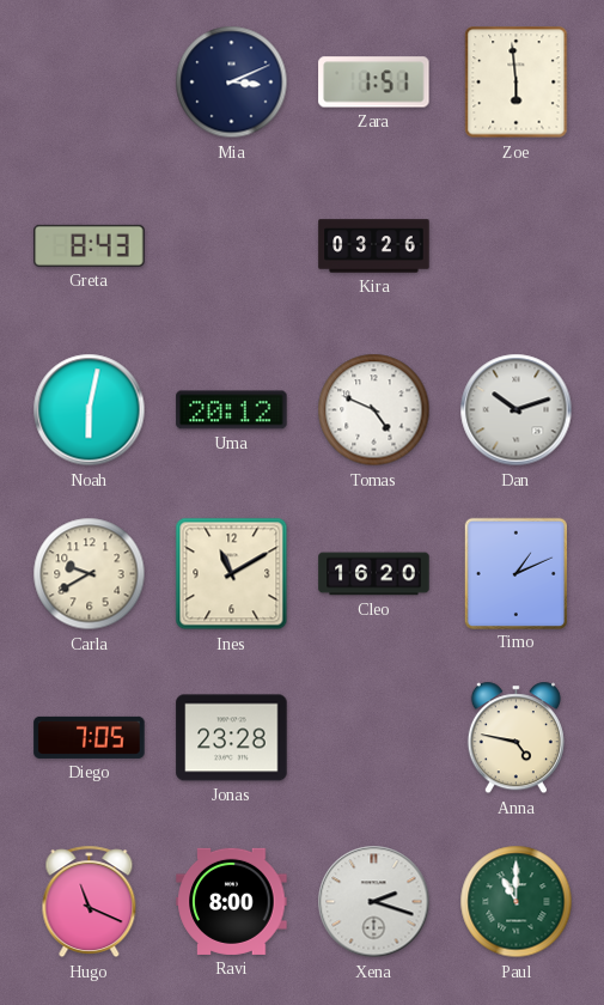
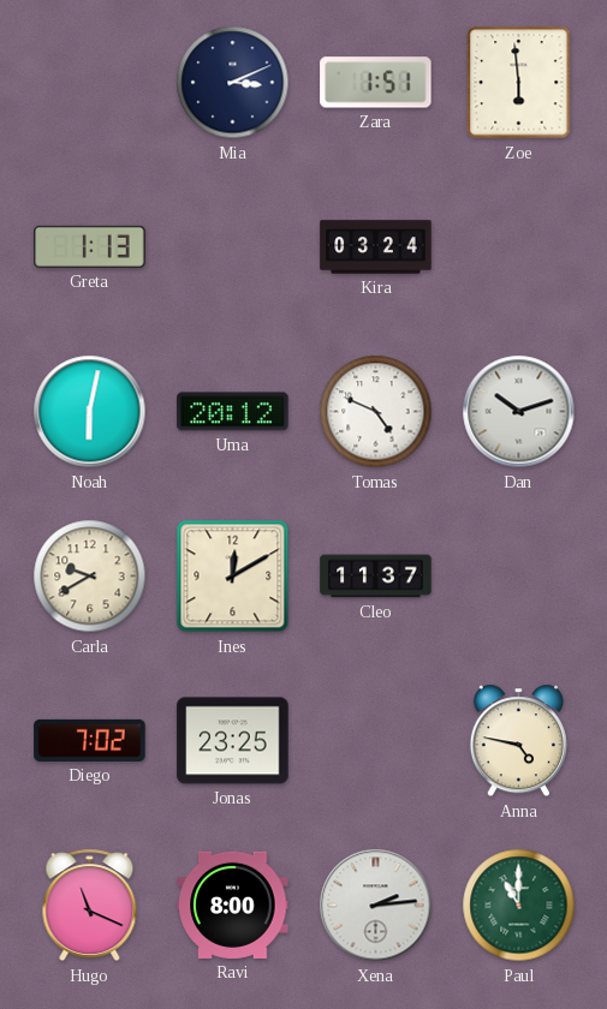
Greta: 8:43 -> 1:13
Kira: 03:26 -> 03:24
Ines: 11:10 -> 12:10
Cleo: 16:20 -> 11:37
Timo: 1:11 -> none
Diego: 7:05 -> 7:02
Jonas: 23:28 -> 23:25
Xena: 2:18 -> 2:14
